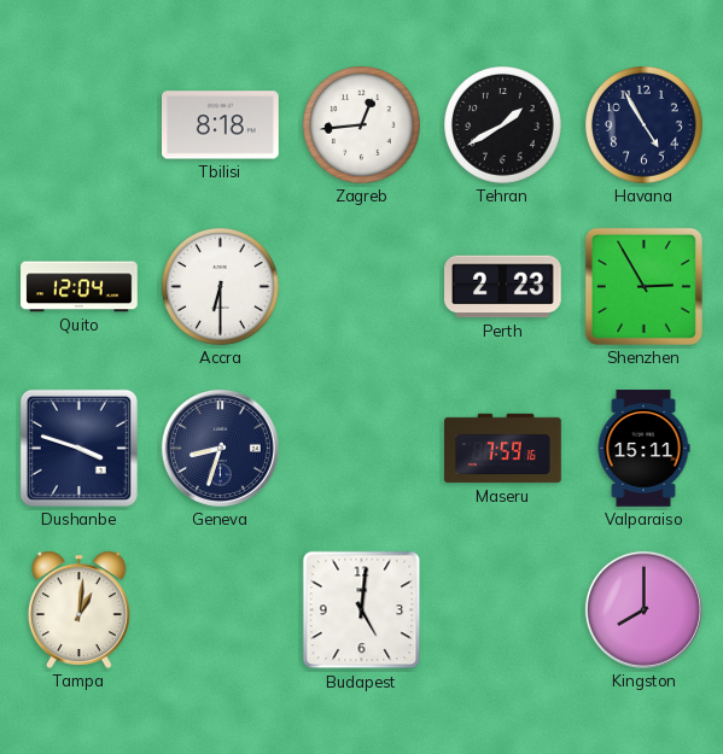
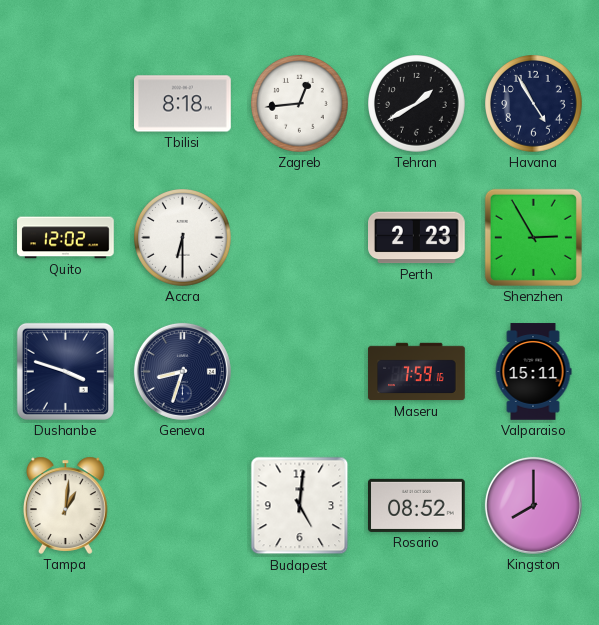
Quito: 12:04 -> 12:02
Rosario: none -> 08:52
